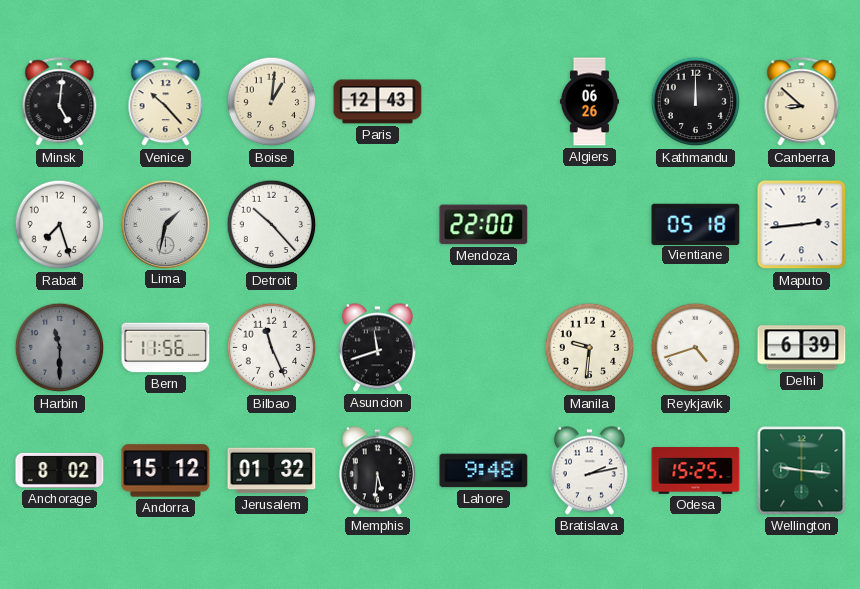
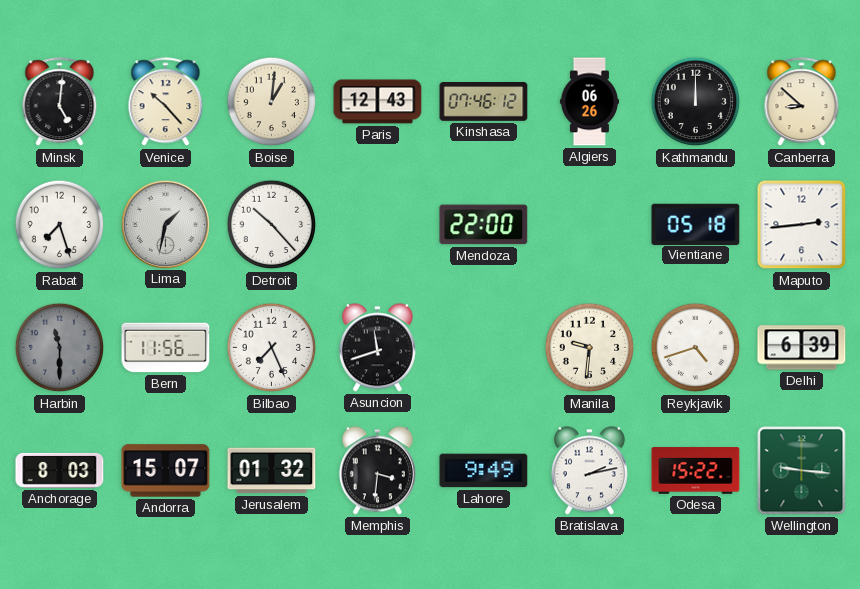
Kinshasa: none -> 07:46
Bilbao: 11:26 -> 7:26
Anchorage: 8:02 -> 8:03
Andorra: 15:12 -> 15:07
Memphis: 5:31 -> 3:31
Lahore: 9:48 -> 9:49
Odesa: 15:25 -> 15:22
